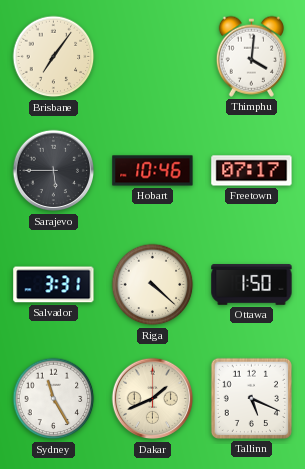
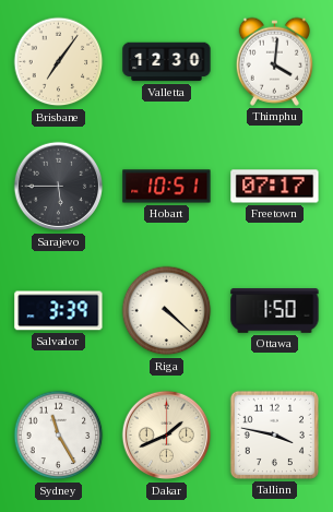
Valletta: none -> 12:30
Hobart: 10:46 -> 10:51
Salvador: 3:31 -> 3:39
Tallinn: 5:19 -> 3:47
